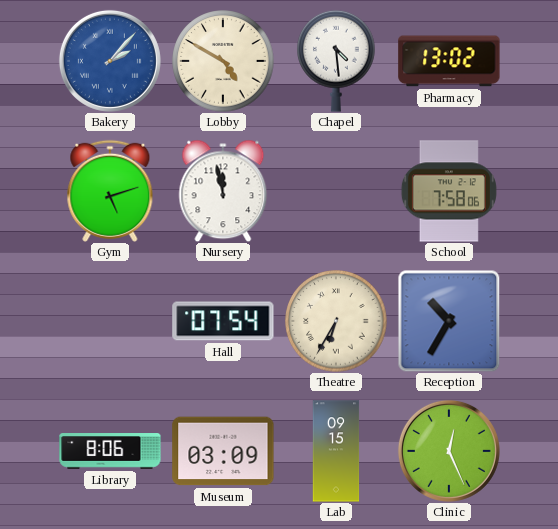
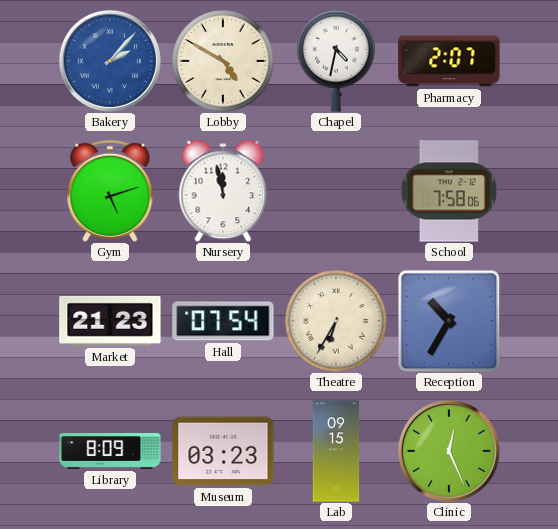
Chapel: 4:29 -> 4:32
Pharmacy: 13:02 -> 2:07
Market: none -> 21:23
Library: 8:06 -> 8:09
Museum: 03:09 -> 03:23
